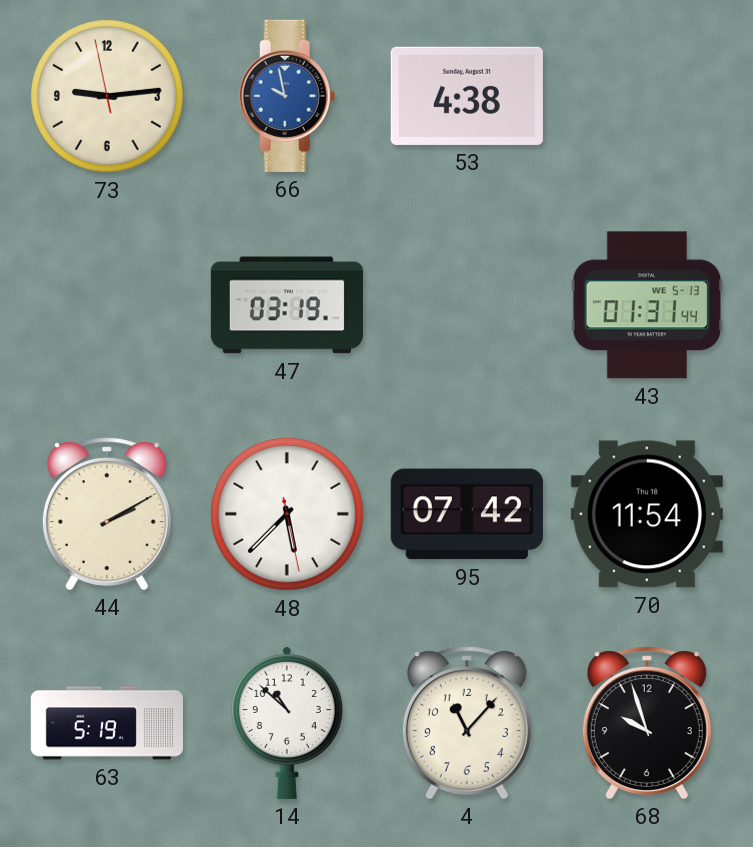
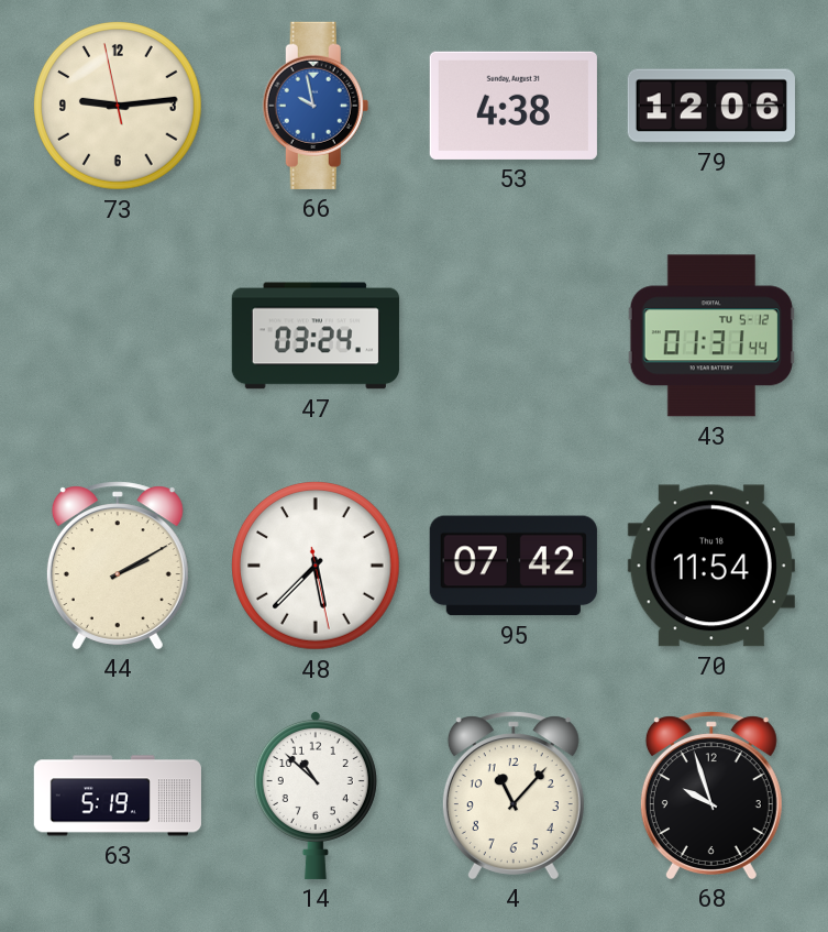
79: none -> 12:06
47: 03:19 -> 03:24
43 date: WE 5-13 -> TU 5-12
